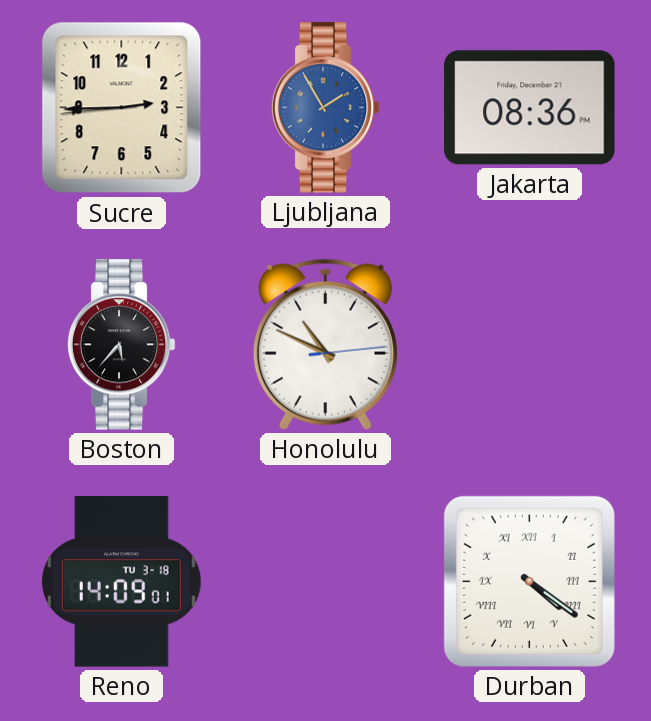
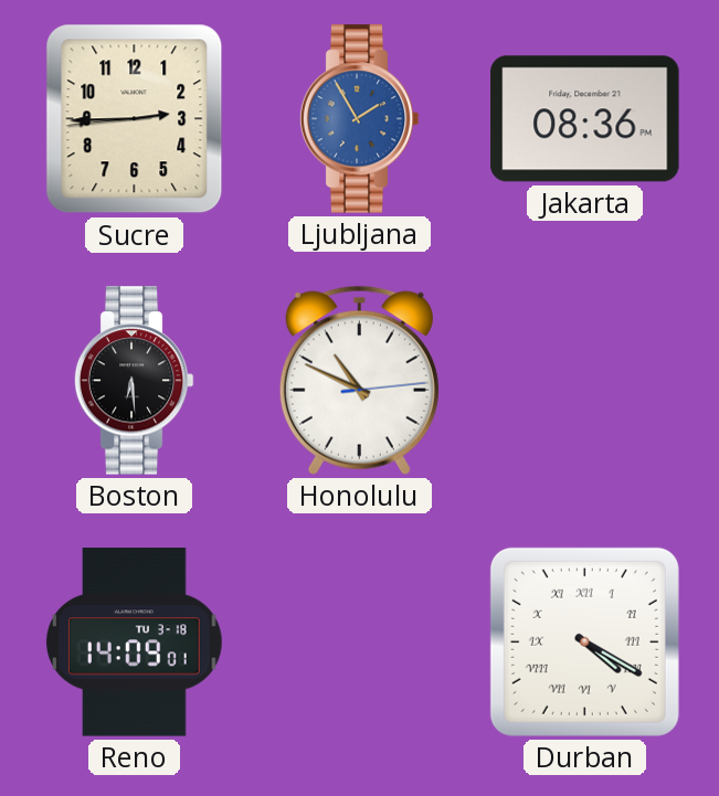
Boston: 5:37 -> 6:29
Durban: 4:21 -> 4:20
